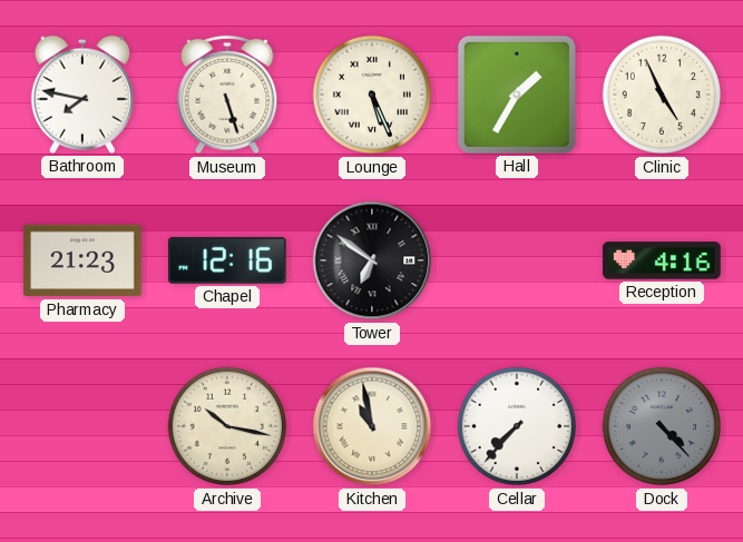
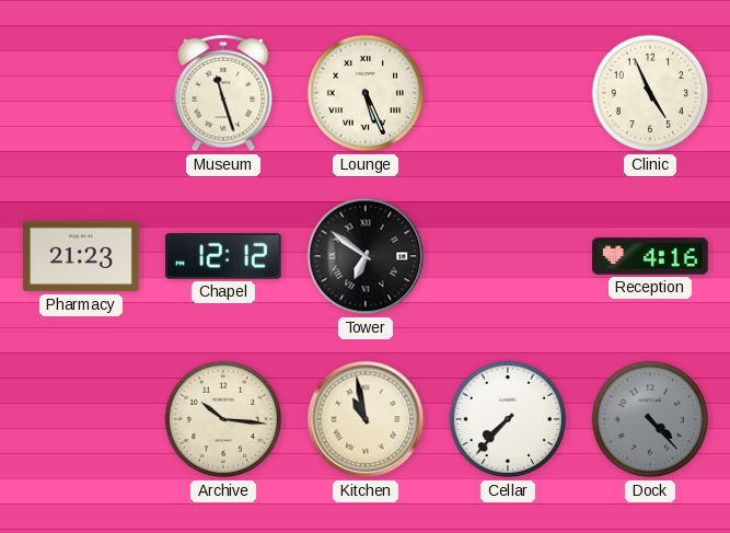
Bathroom: 7:47 -> none
Museum: 5:27 -> 11:27
Hall: 1:35 -> none
Chapel: 12:16 -> 12:12
Archive: 10:17 -> 10:16
